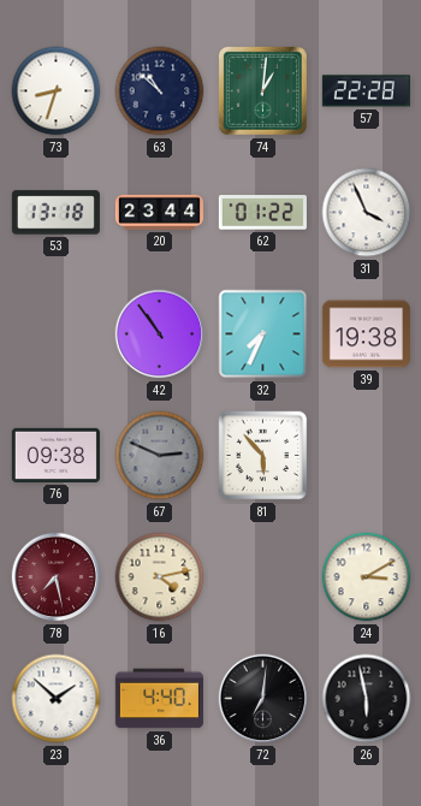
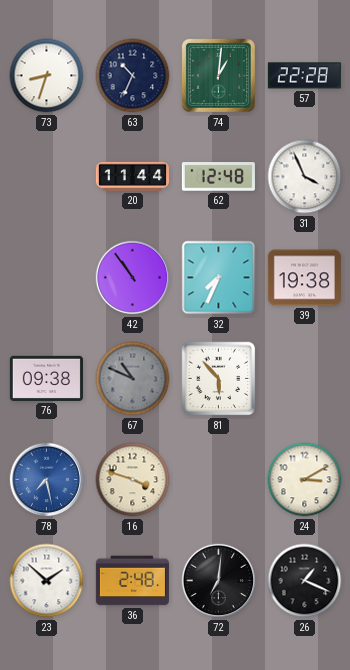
63: 10:52 -> 10:34
53: 13:18 -> none
20: 23:44 -> 11:44
62: 01:22 -> 12:48
67: 2:49 -> 10:49
78 dial: burgundy -> blue
16: 4:13 -> 3:48
36: 4:40 -> 2:48
26: 5:58 -> 1:19
